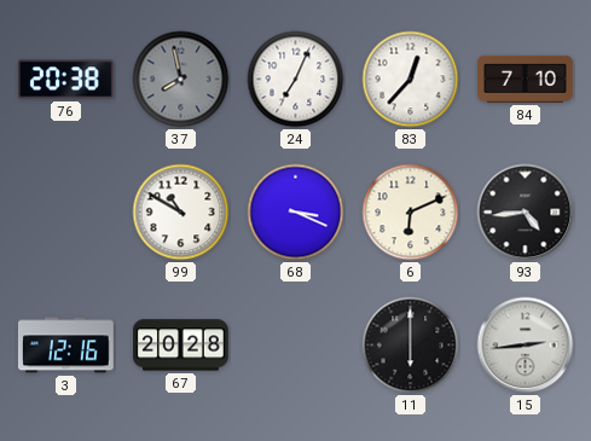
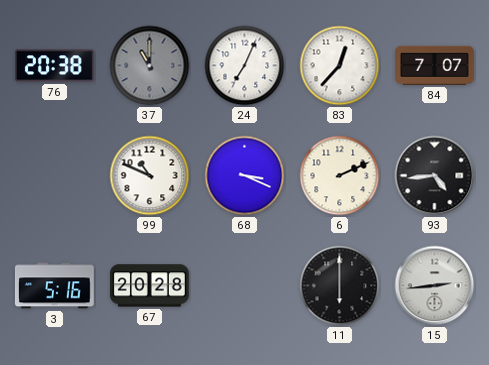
37: 7:58 -> 11:00
84: 7:10 -> 7:07
99: 10:50 -> 10:49
6: 6:11 -> 2:11
3: 12:16 -> 5:16
